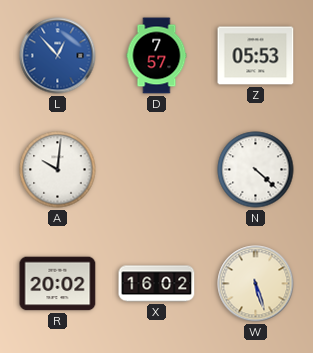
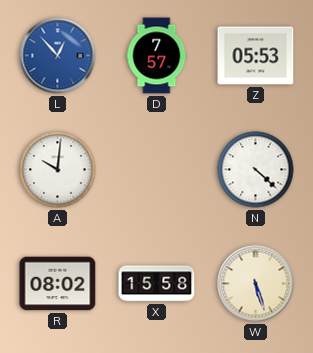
R: 20:02 -> 08:02
X: 16:02 -> 15:58
